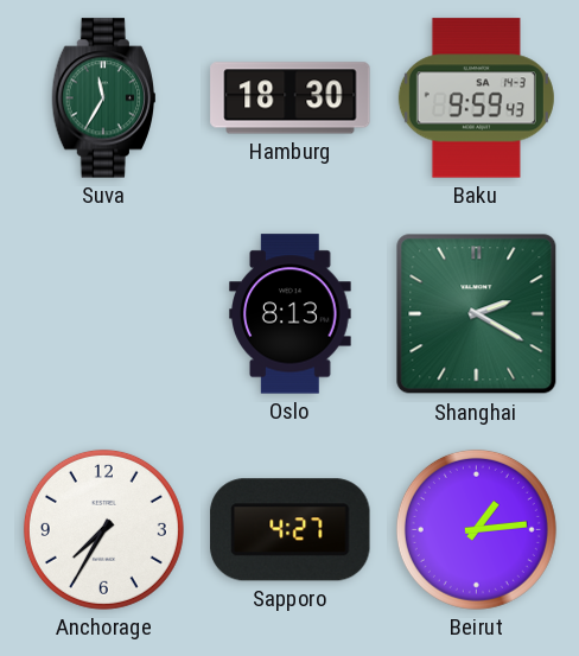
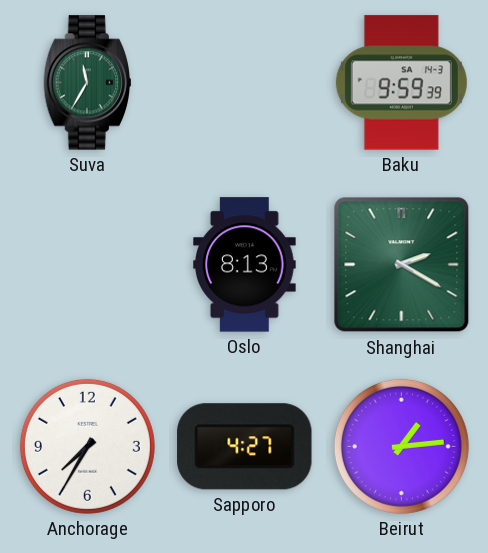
Hamburg: 18:30 -> none
Baku: 9:59:43 -> 9:59:39
